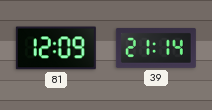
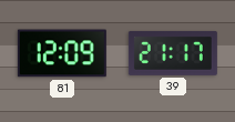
39: 21:14 -> 21:17
